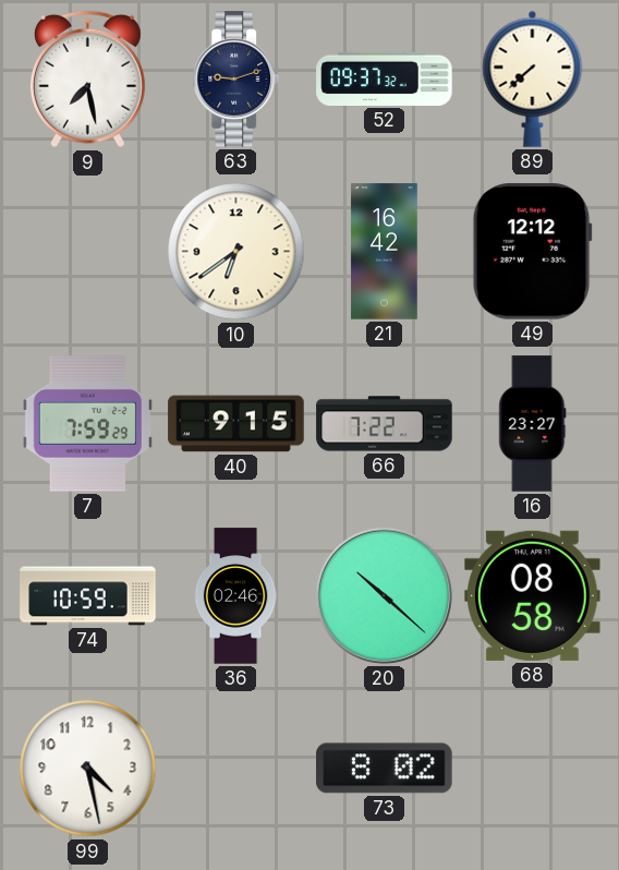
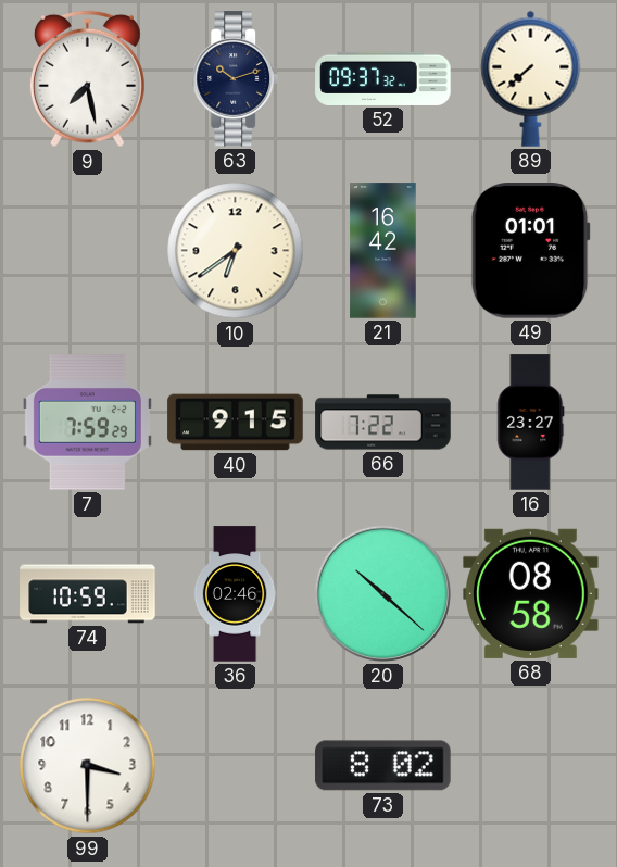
63: 9:12 -> 10:12
49: 12:12 -> 01:01
99: 4:28 -> 3:30
